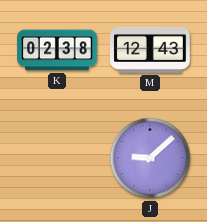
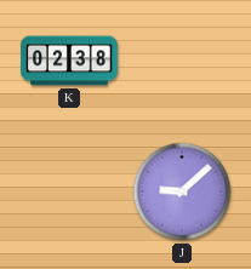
M: 12:43 -> none
